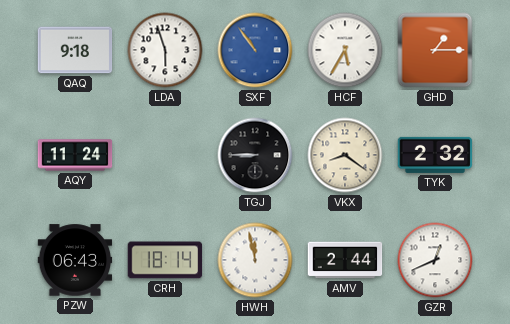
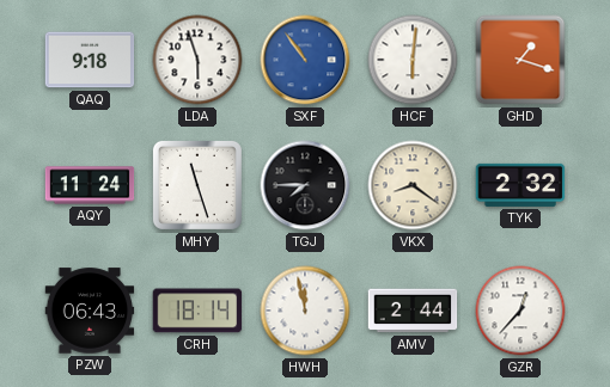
HCF: 5:35 -> 6:01
GHD: 1:15 -> 1:18
MHY: none -> 11:27
TGJ: 8:45 -> 7:45
GZR: 12:41 -> 12:37
